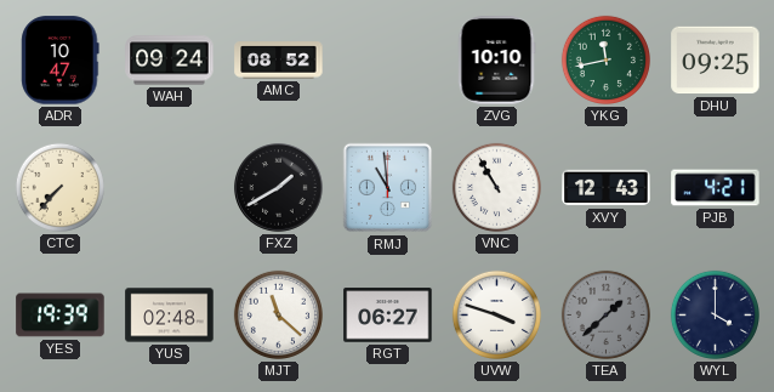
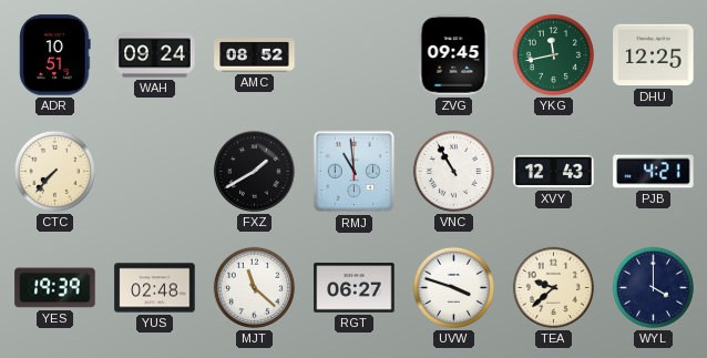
ADR: 10:47 -> 10:51
ZVG: 10:10 -> 09:45
DHU: 09:25 -> 12:25
TEA: 1:38 -> 9:38
TEA dial: grey -> cream
